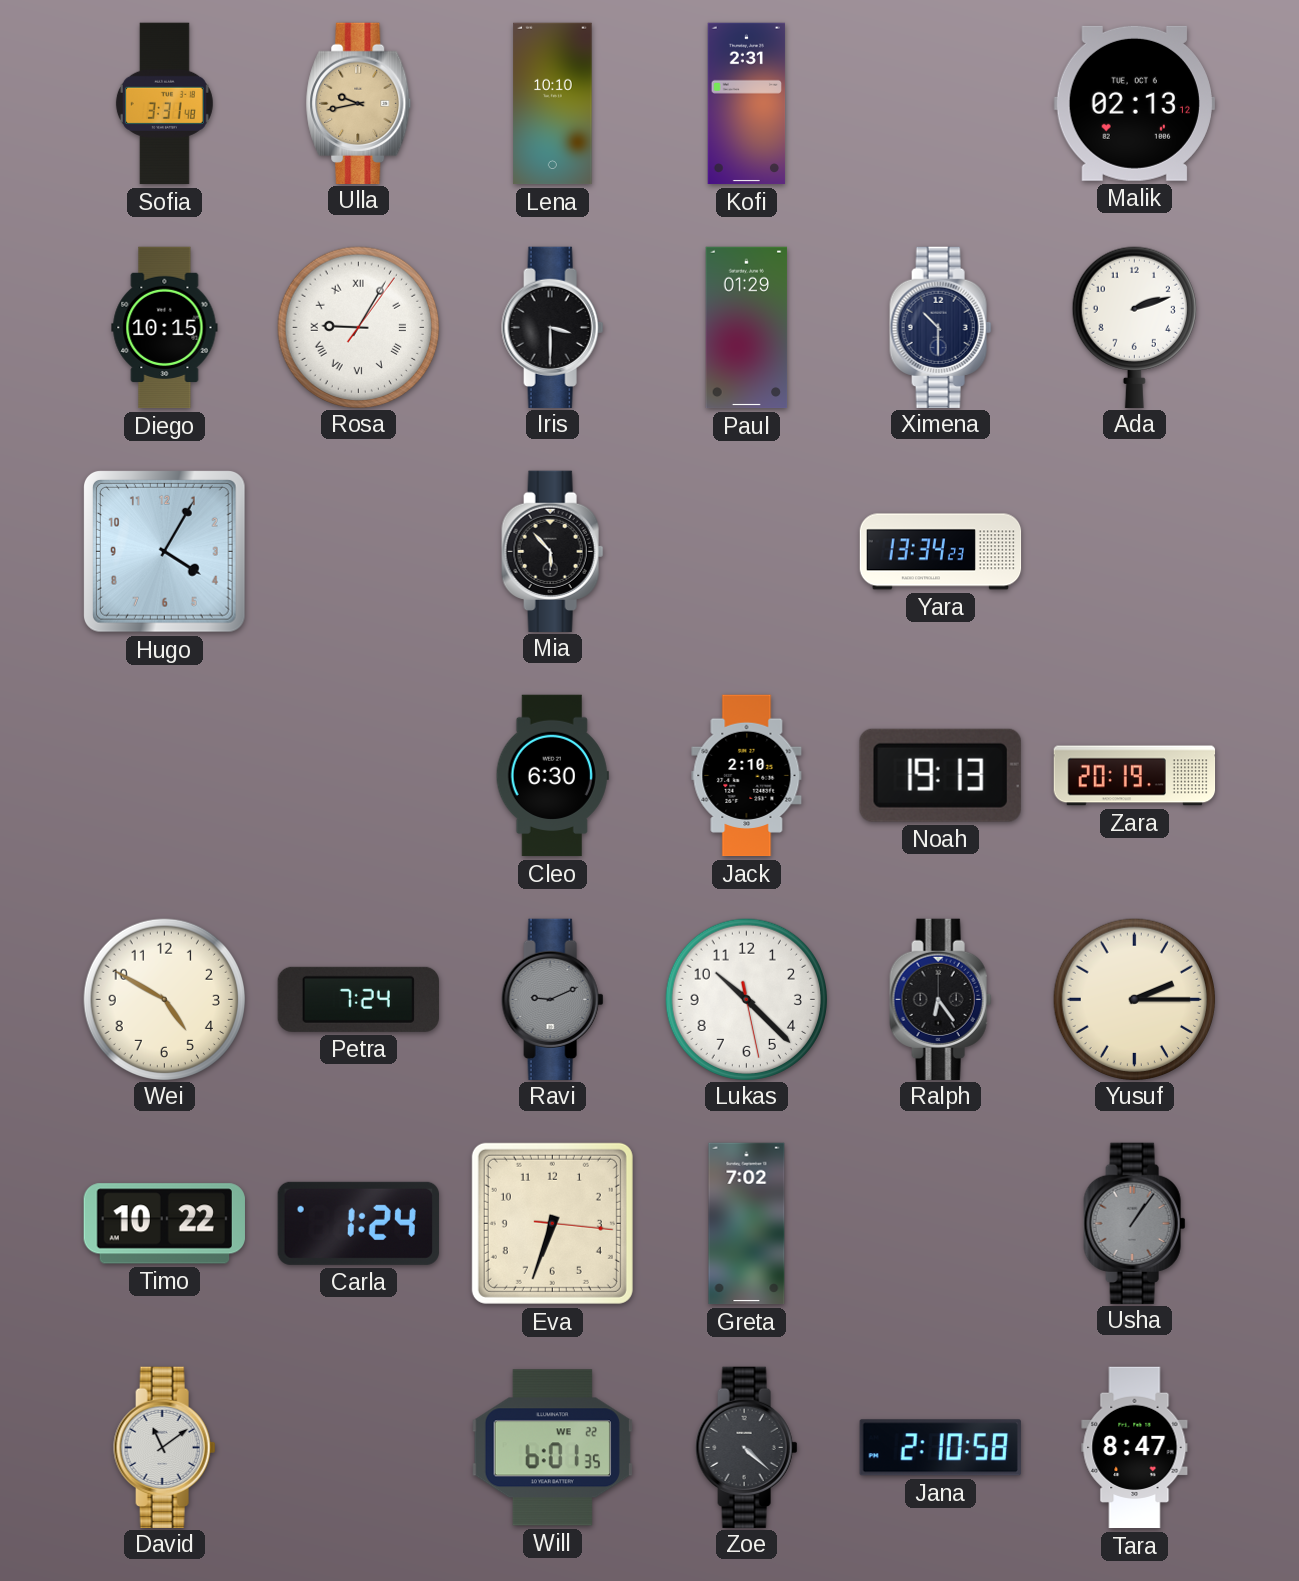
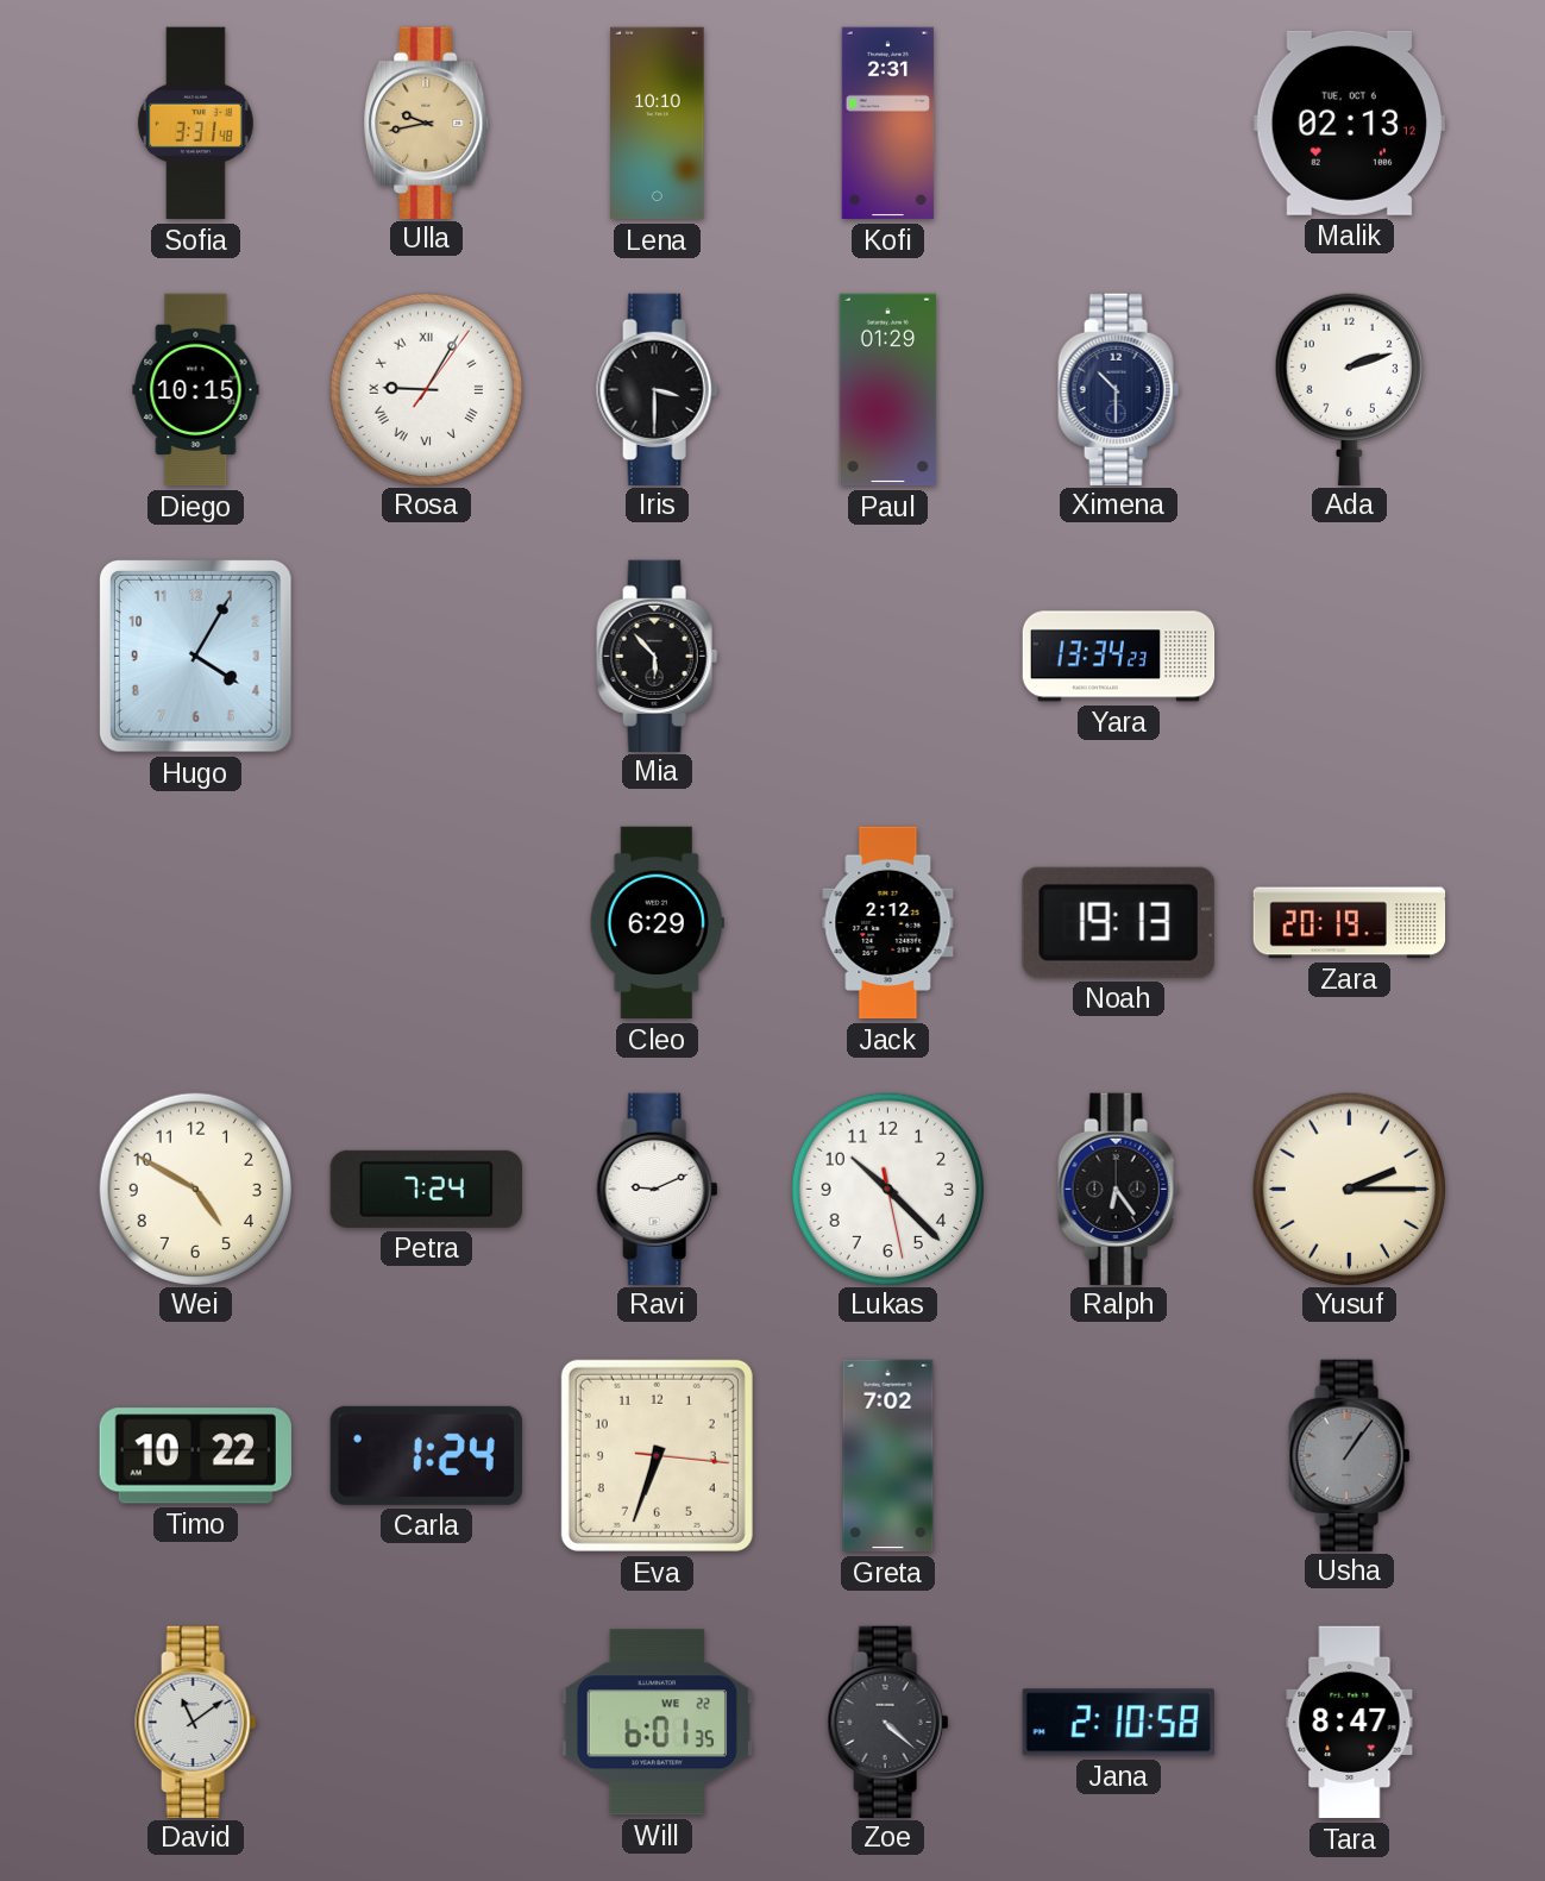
Cleo: 6:30 -> 6:29
Jack: 2:10 -> 2:12
Ravi dial: grey -> white
